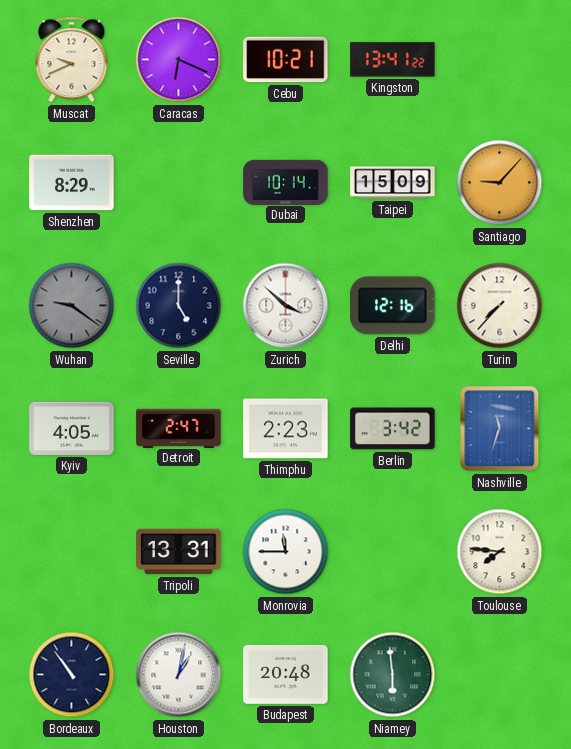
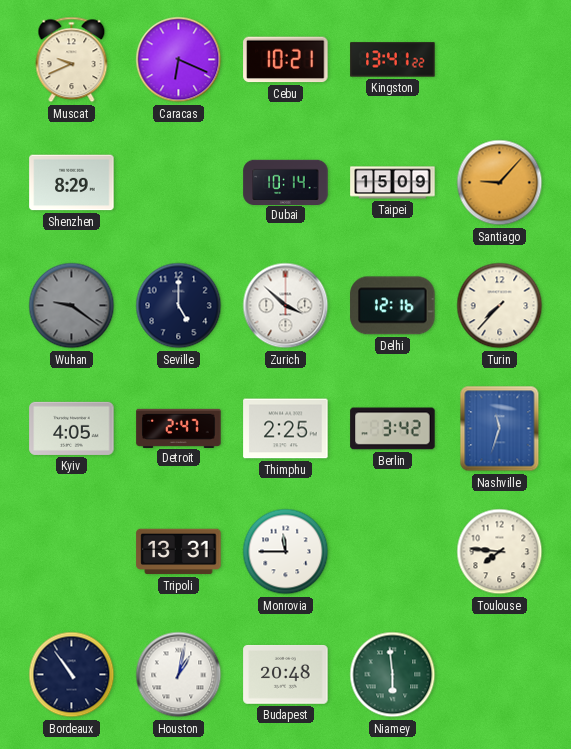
Thimphu: 2:23 -> 2:25
